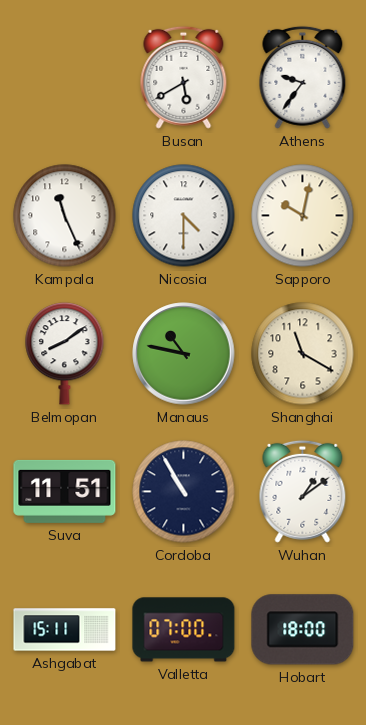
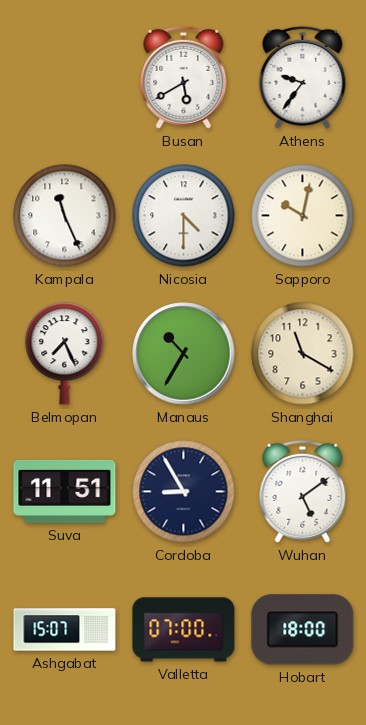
Belmopan: 8:09 -> 7:26
Manaus: 10:47 -> 10:35
Cordoba: 10:55 -> 8:55
Wuhan: 1:09 -> 5:09
Ashgabat: 15:11 -> 15:07
